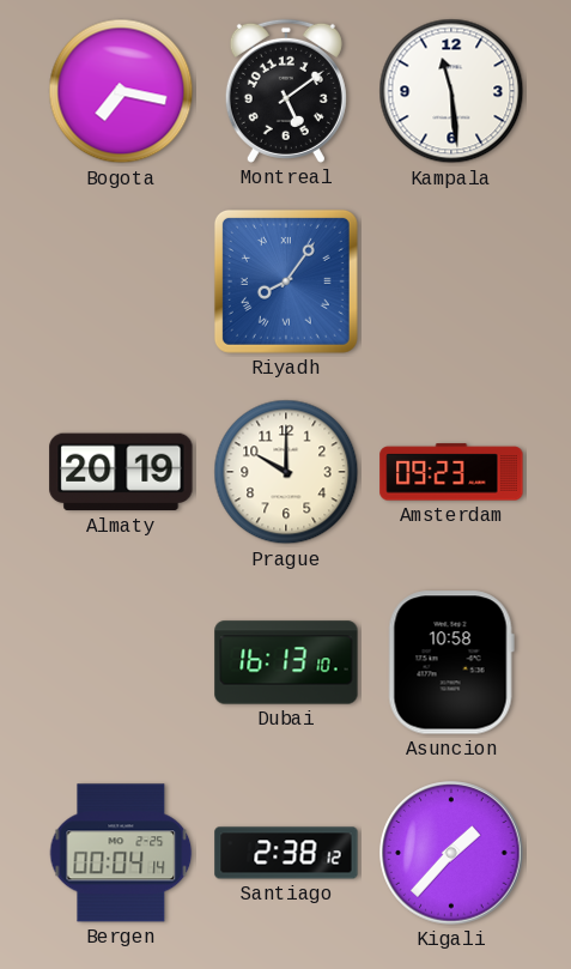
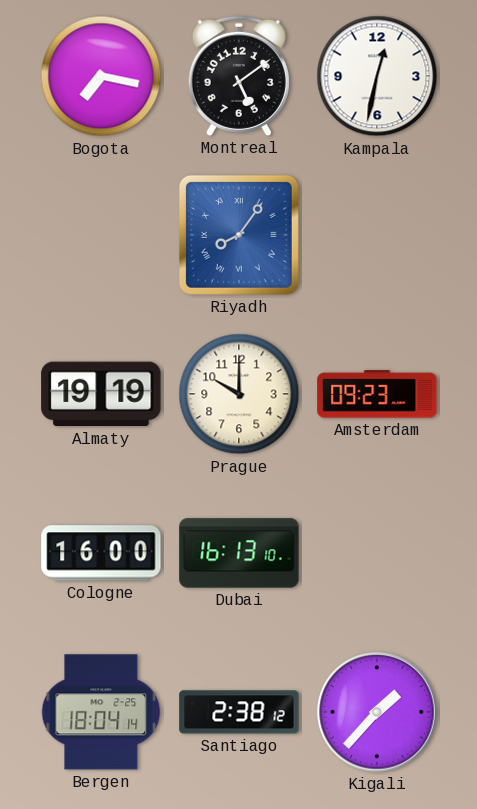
Kampala: 11:29 -> 12:32
Almaty: 20:19 -> 19:19
Cologne: none -> 16:00
Asuncion: 10:58 -> none
Bergen: 00:04 -> 18:04
